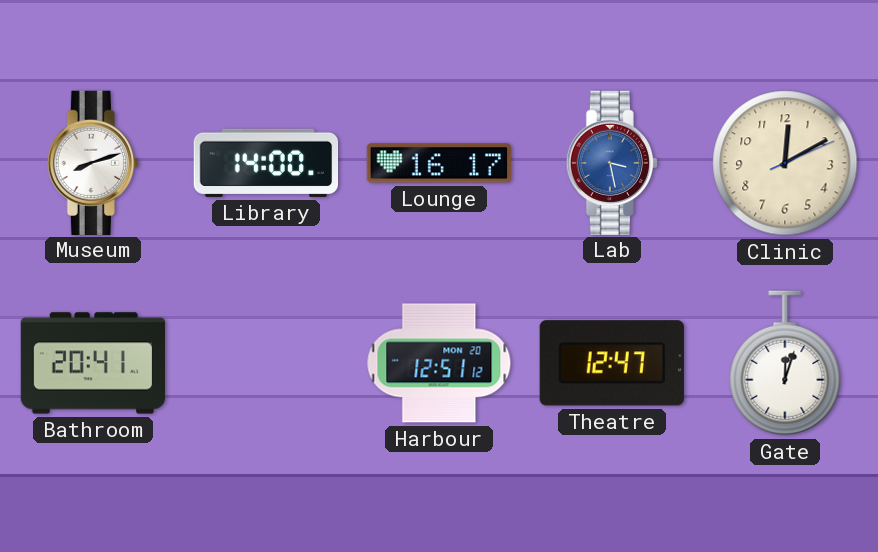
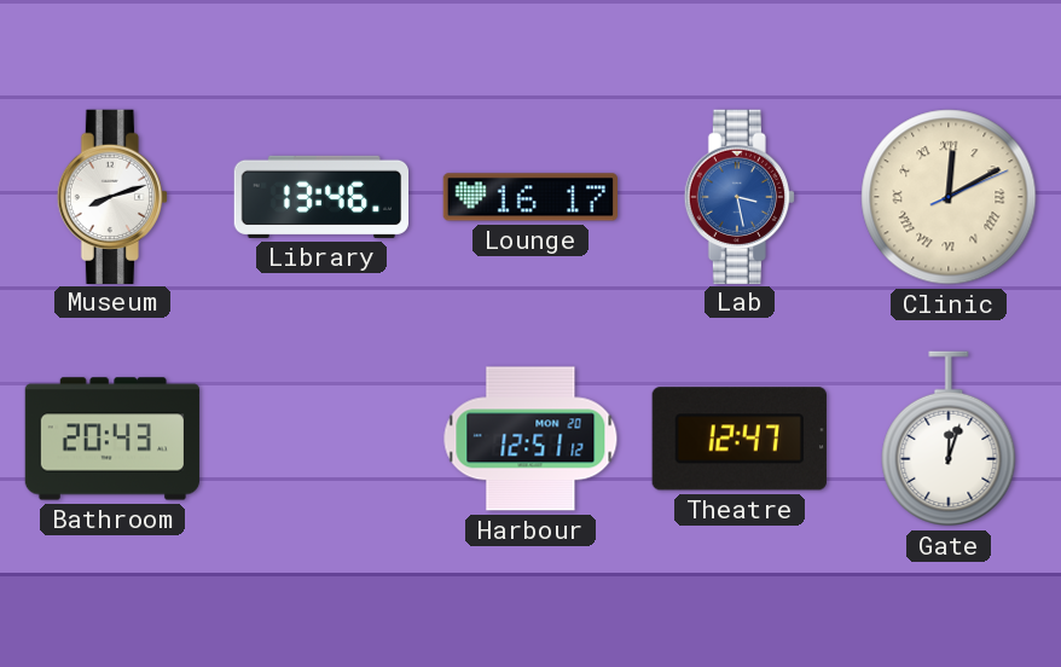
Library: 14:00 -> 13:46
Clinic numerals: Arabic -> Roman
Bathroom: 20:41 -> 20:43
